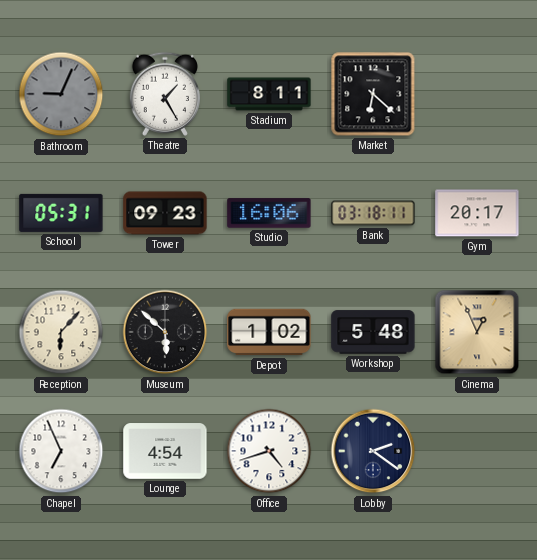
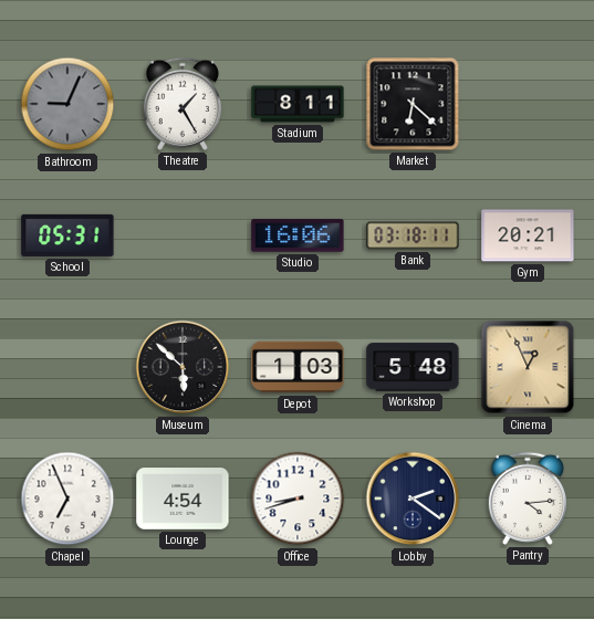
Tower: 09:23 -> none
Gym: 20:17 -> 20:21
Reception: 6:07 -> none
Depot: 1:02 -> 1:03
Office: 4:42 -> 8:42
Pantry: none -> 4:14
